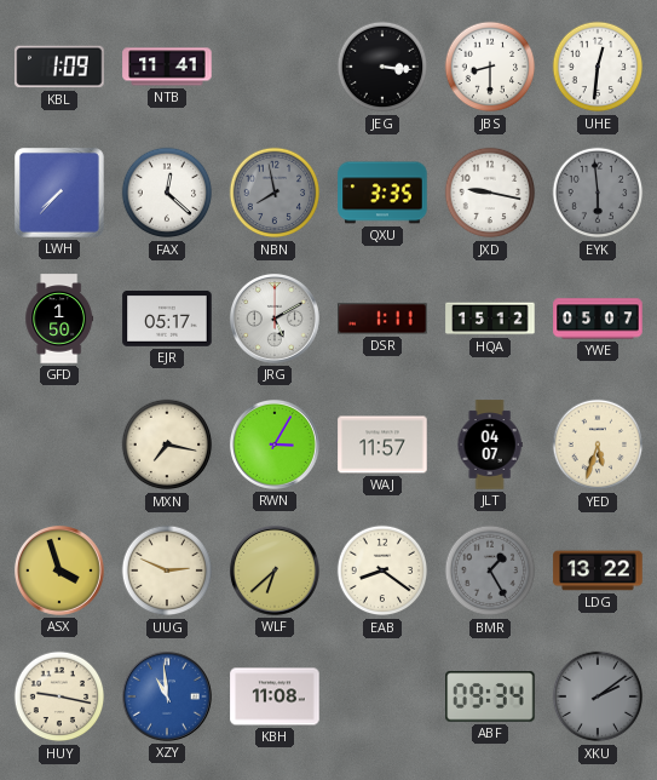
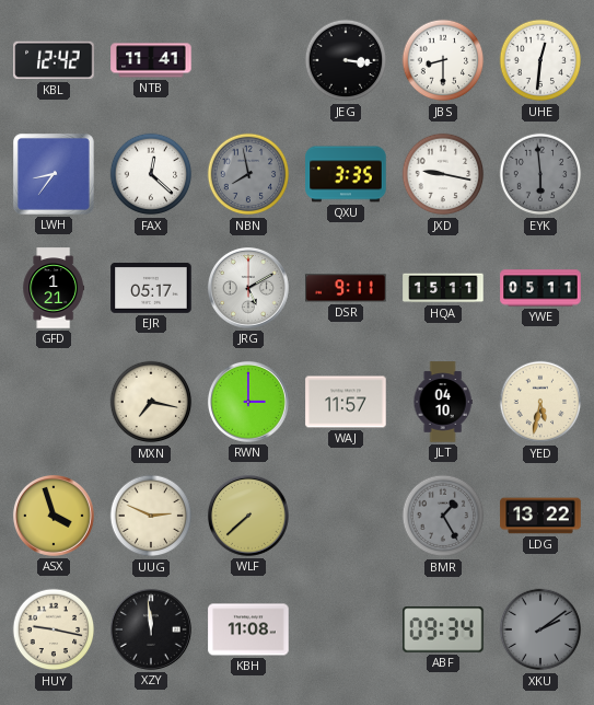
KBL: 1:09 -> 12:42
LWH: 7:37 -> 8:36
GFD: 1:50 -> 1:21
DSR: 1:11 -> 9:11
HQA: 15:12 -> 15:11
YWE: 05:07 -> 05:11
RWN: 3:05 -> 3:00
JLT: 04:07 -> 04:10
YED: 5:33 -> 5:32
WLF: 6:38 -> 7:38
EAB: 8:21 -> none
XZY: 10:59 -> 11:59
XZY dial: blue -> black
